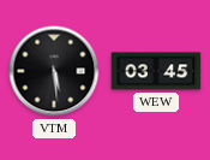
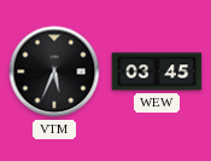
VTM: 5:29 -> 5:34
